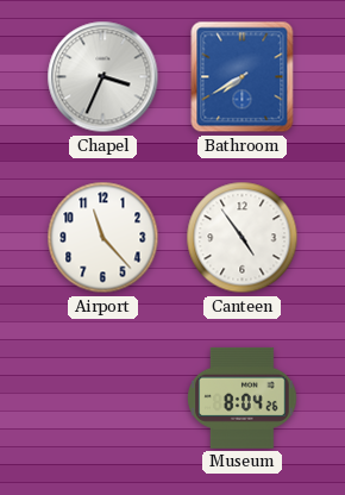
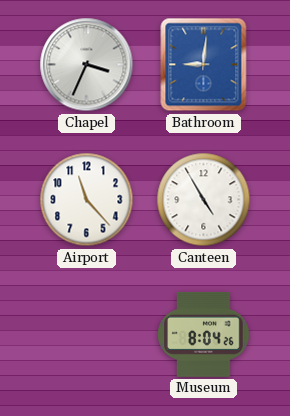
Bathroom: 7:40 -> 9:01
Canteen: 4:54 -> 4:55
